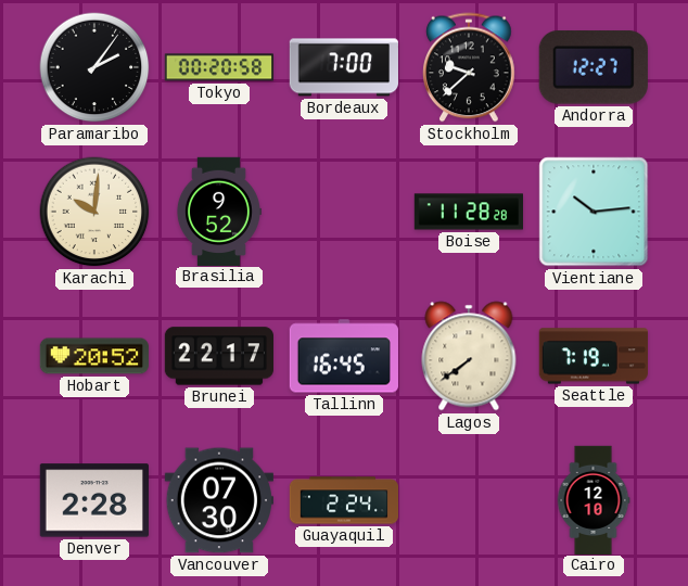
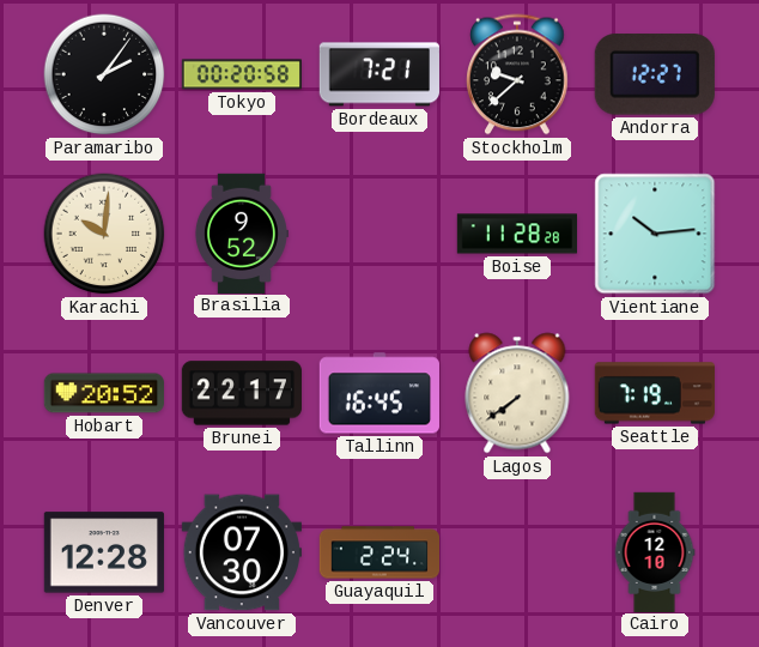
Bordeaux: 7:00 -> 7:21
Denver: 2:28 -> 12:28
